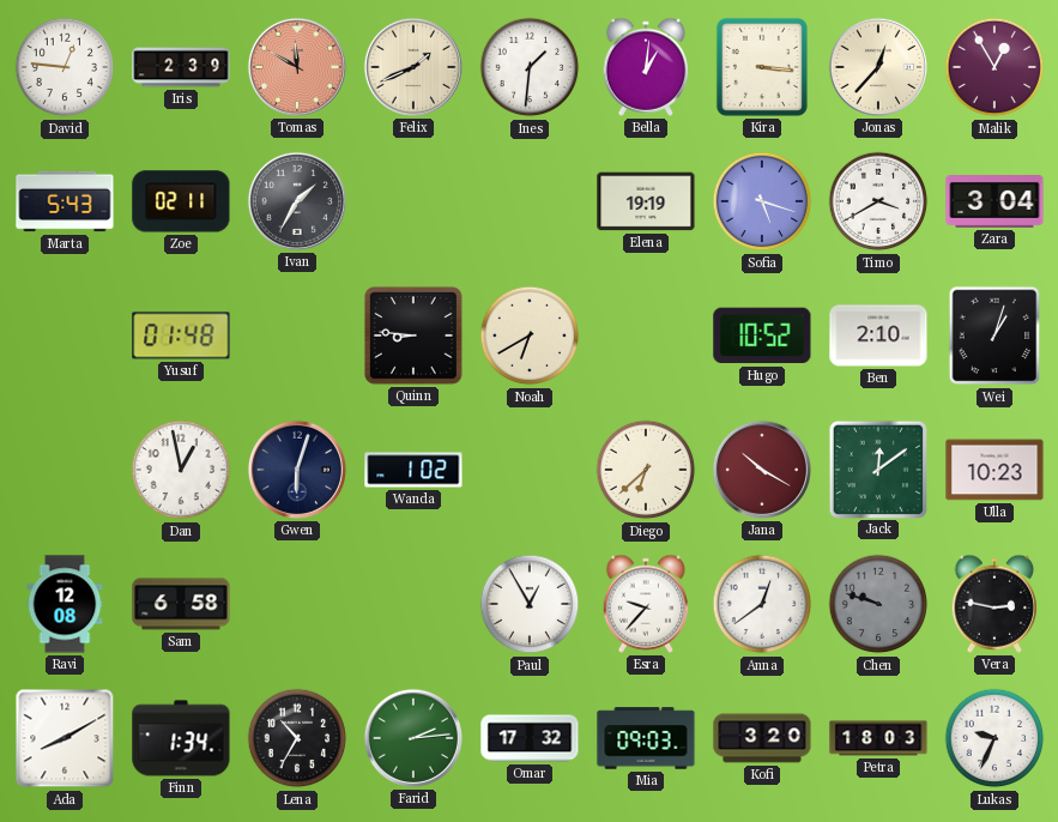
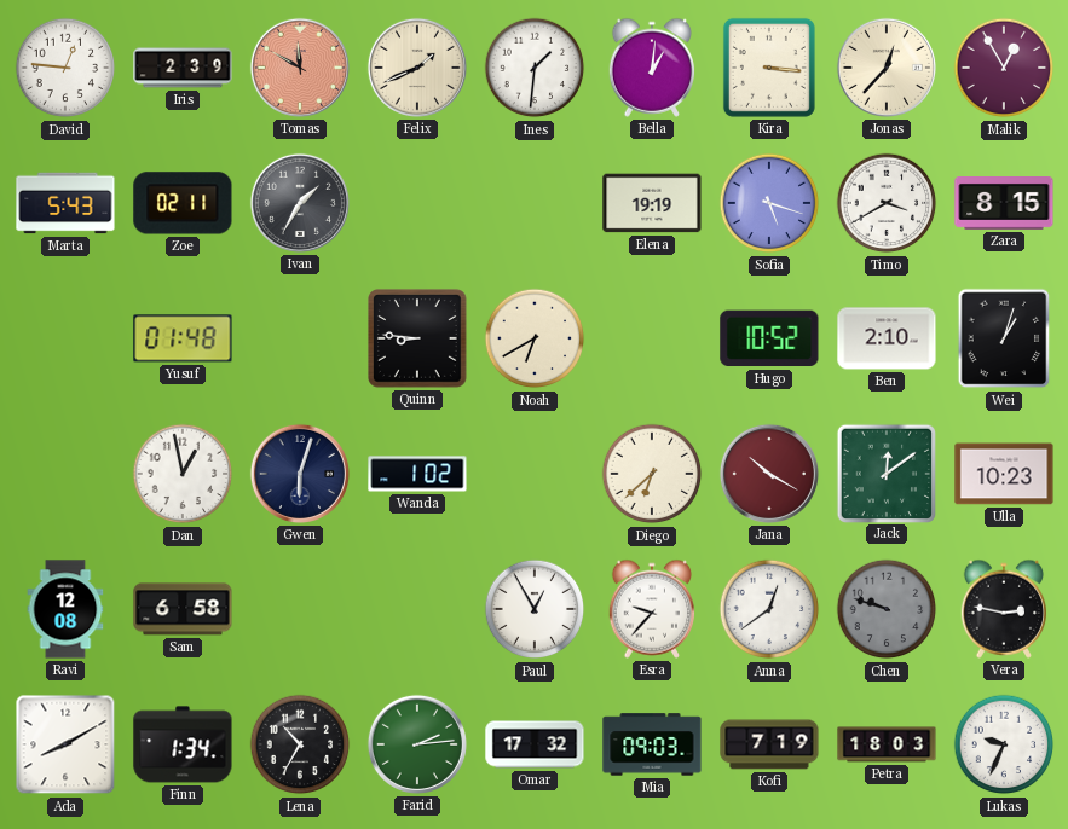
Zara: 3:04 -> 8:15
Kofi: 3:20 -> 7:19
